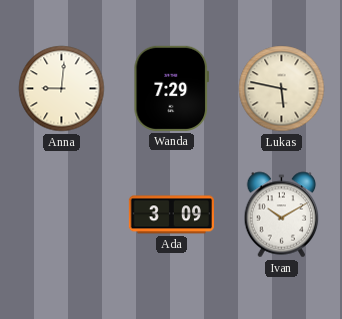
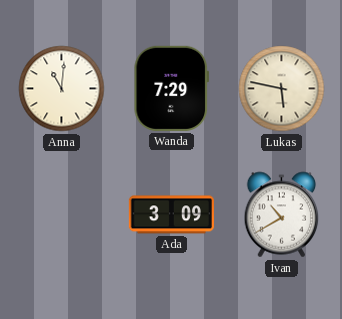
Anna: 9:01 -> 11:01
Ivan: 10:10 -> 10:40
